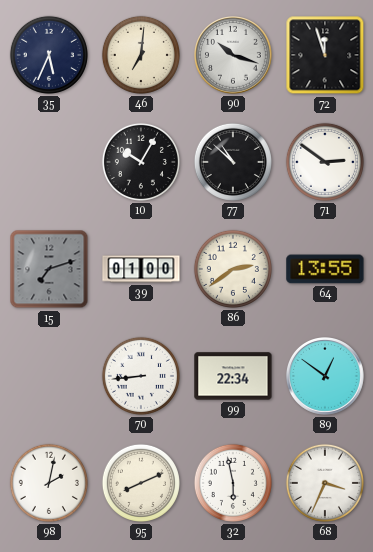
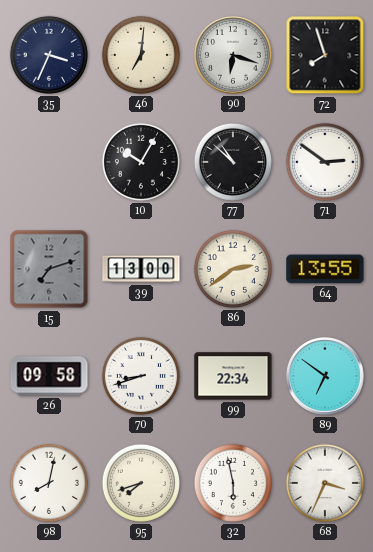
35: 5:34 -> 3:34
90: 10:18 -> 6:18
72: 11:57 -> 7:57
39: 01:00 -> 13:00
26: none -> 09:58
70: 8:44 -> 8:42
89: 12:51 -> 6:51
98: 2:02 -> 8:02
95: 8:11 -> 7:42
